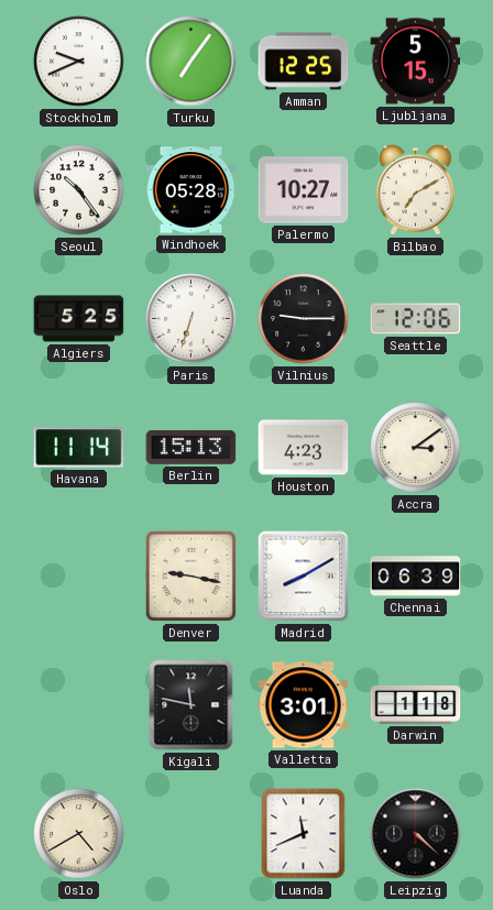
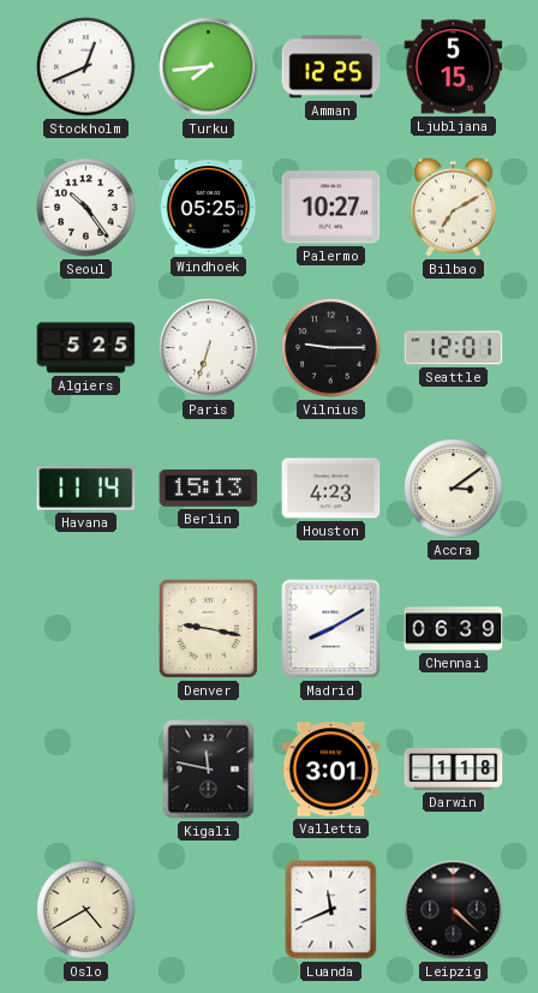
Stockholm: 9:41 -> 12:41
Turku: 7:06 -> 7:44
Windhoek: 05:28 -> 05:25
Seattle: 12:06 -> 12:01
